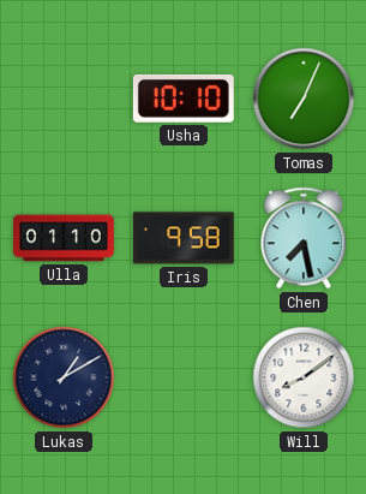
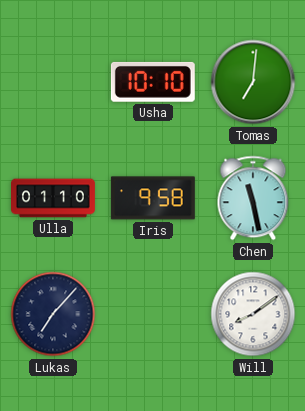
Tomas: 7:04 -> 7:01
Chen: 7:28 -> 11:28
Lukas: 1:10 -> 7:07
